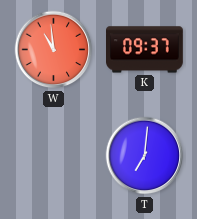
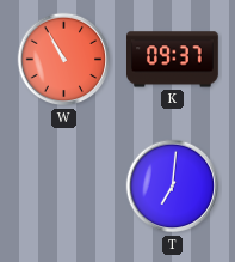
W: 10:59 -> 10:55
